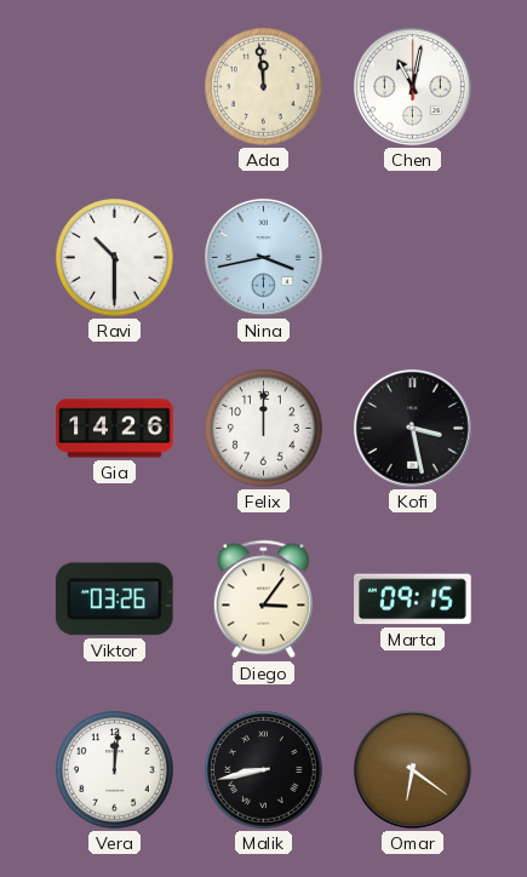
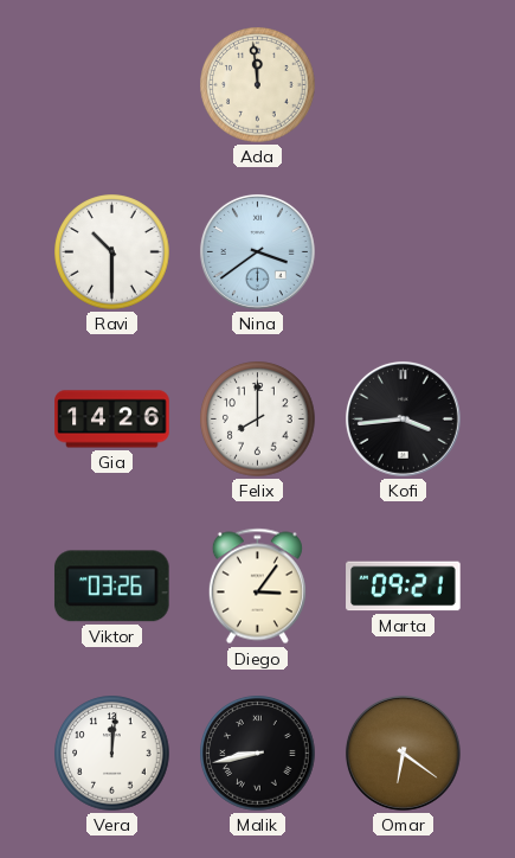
Chen: 11:02 -> none
Nina: 3:43 -> 3:39
Felix: 12:00 -> 8:00
Kofi: 3:28 -> 3:44
Marta: 09:15 -> 09:21
